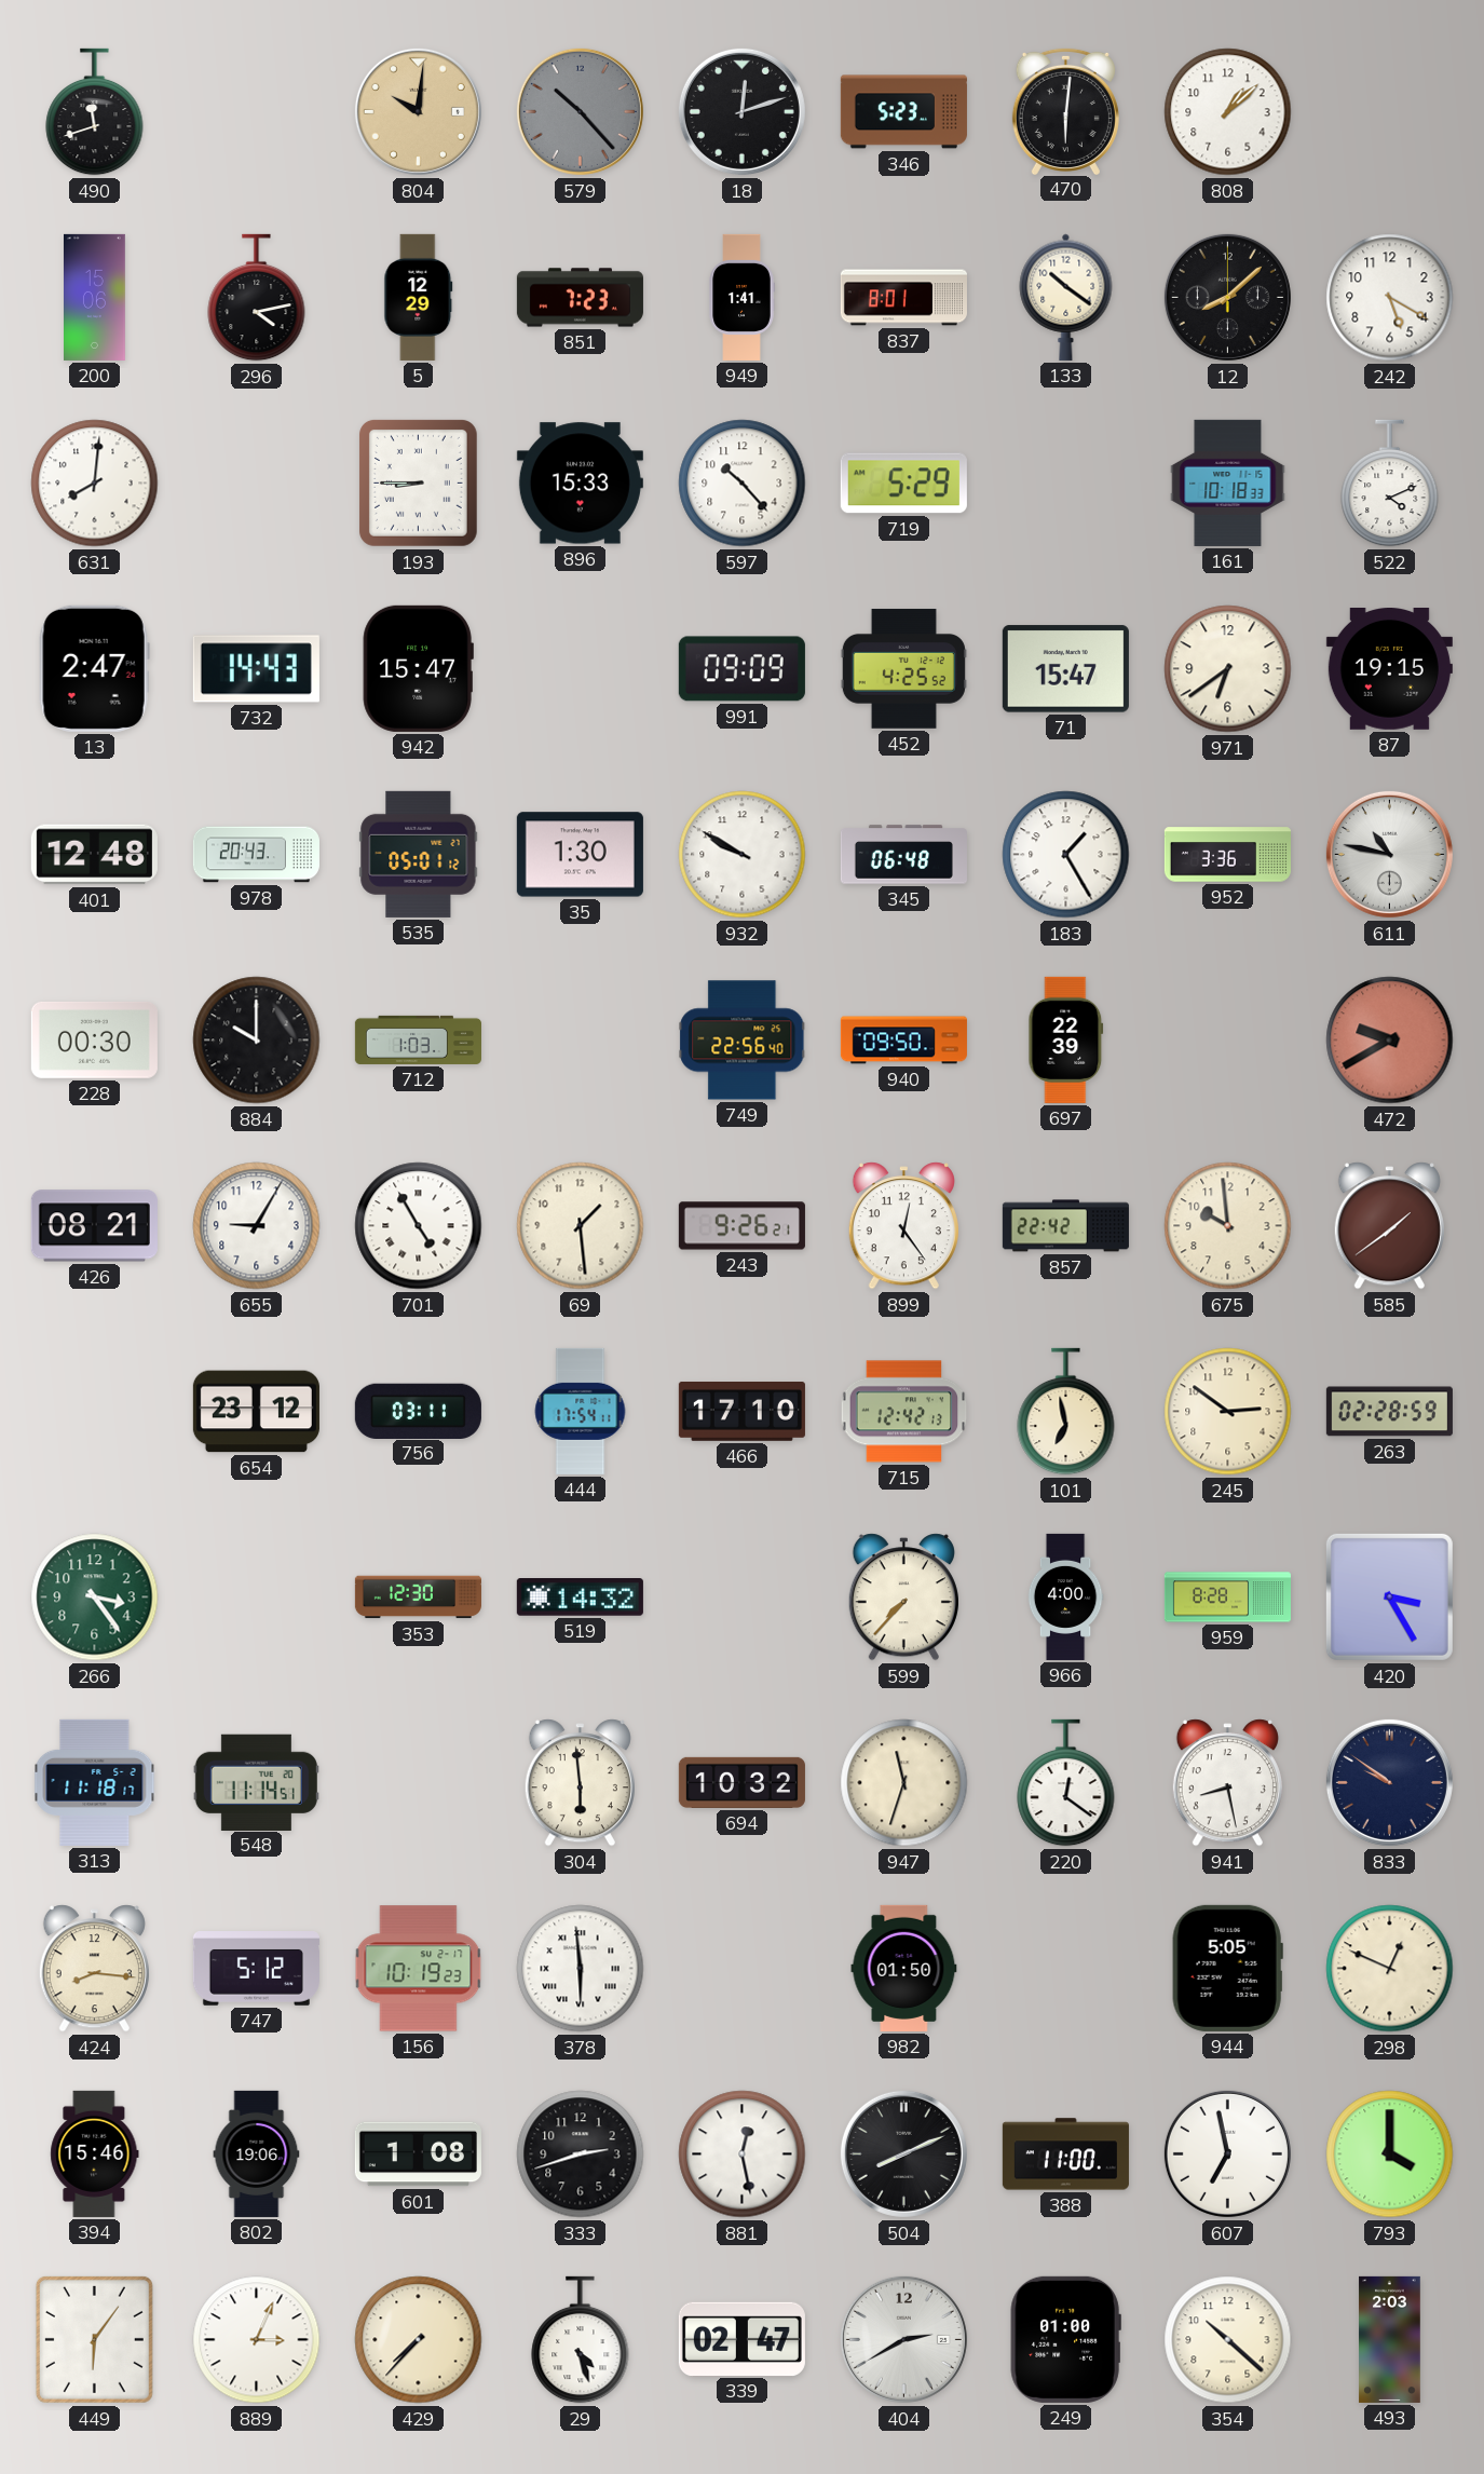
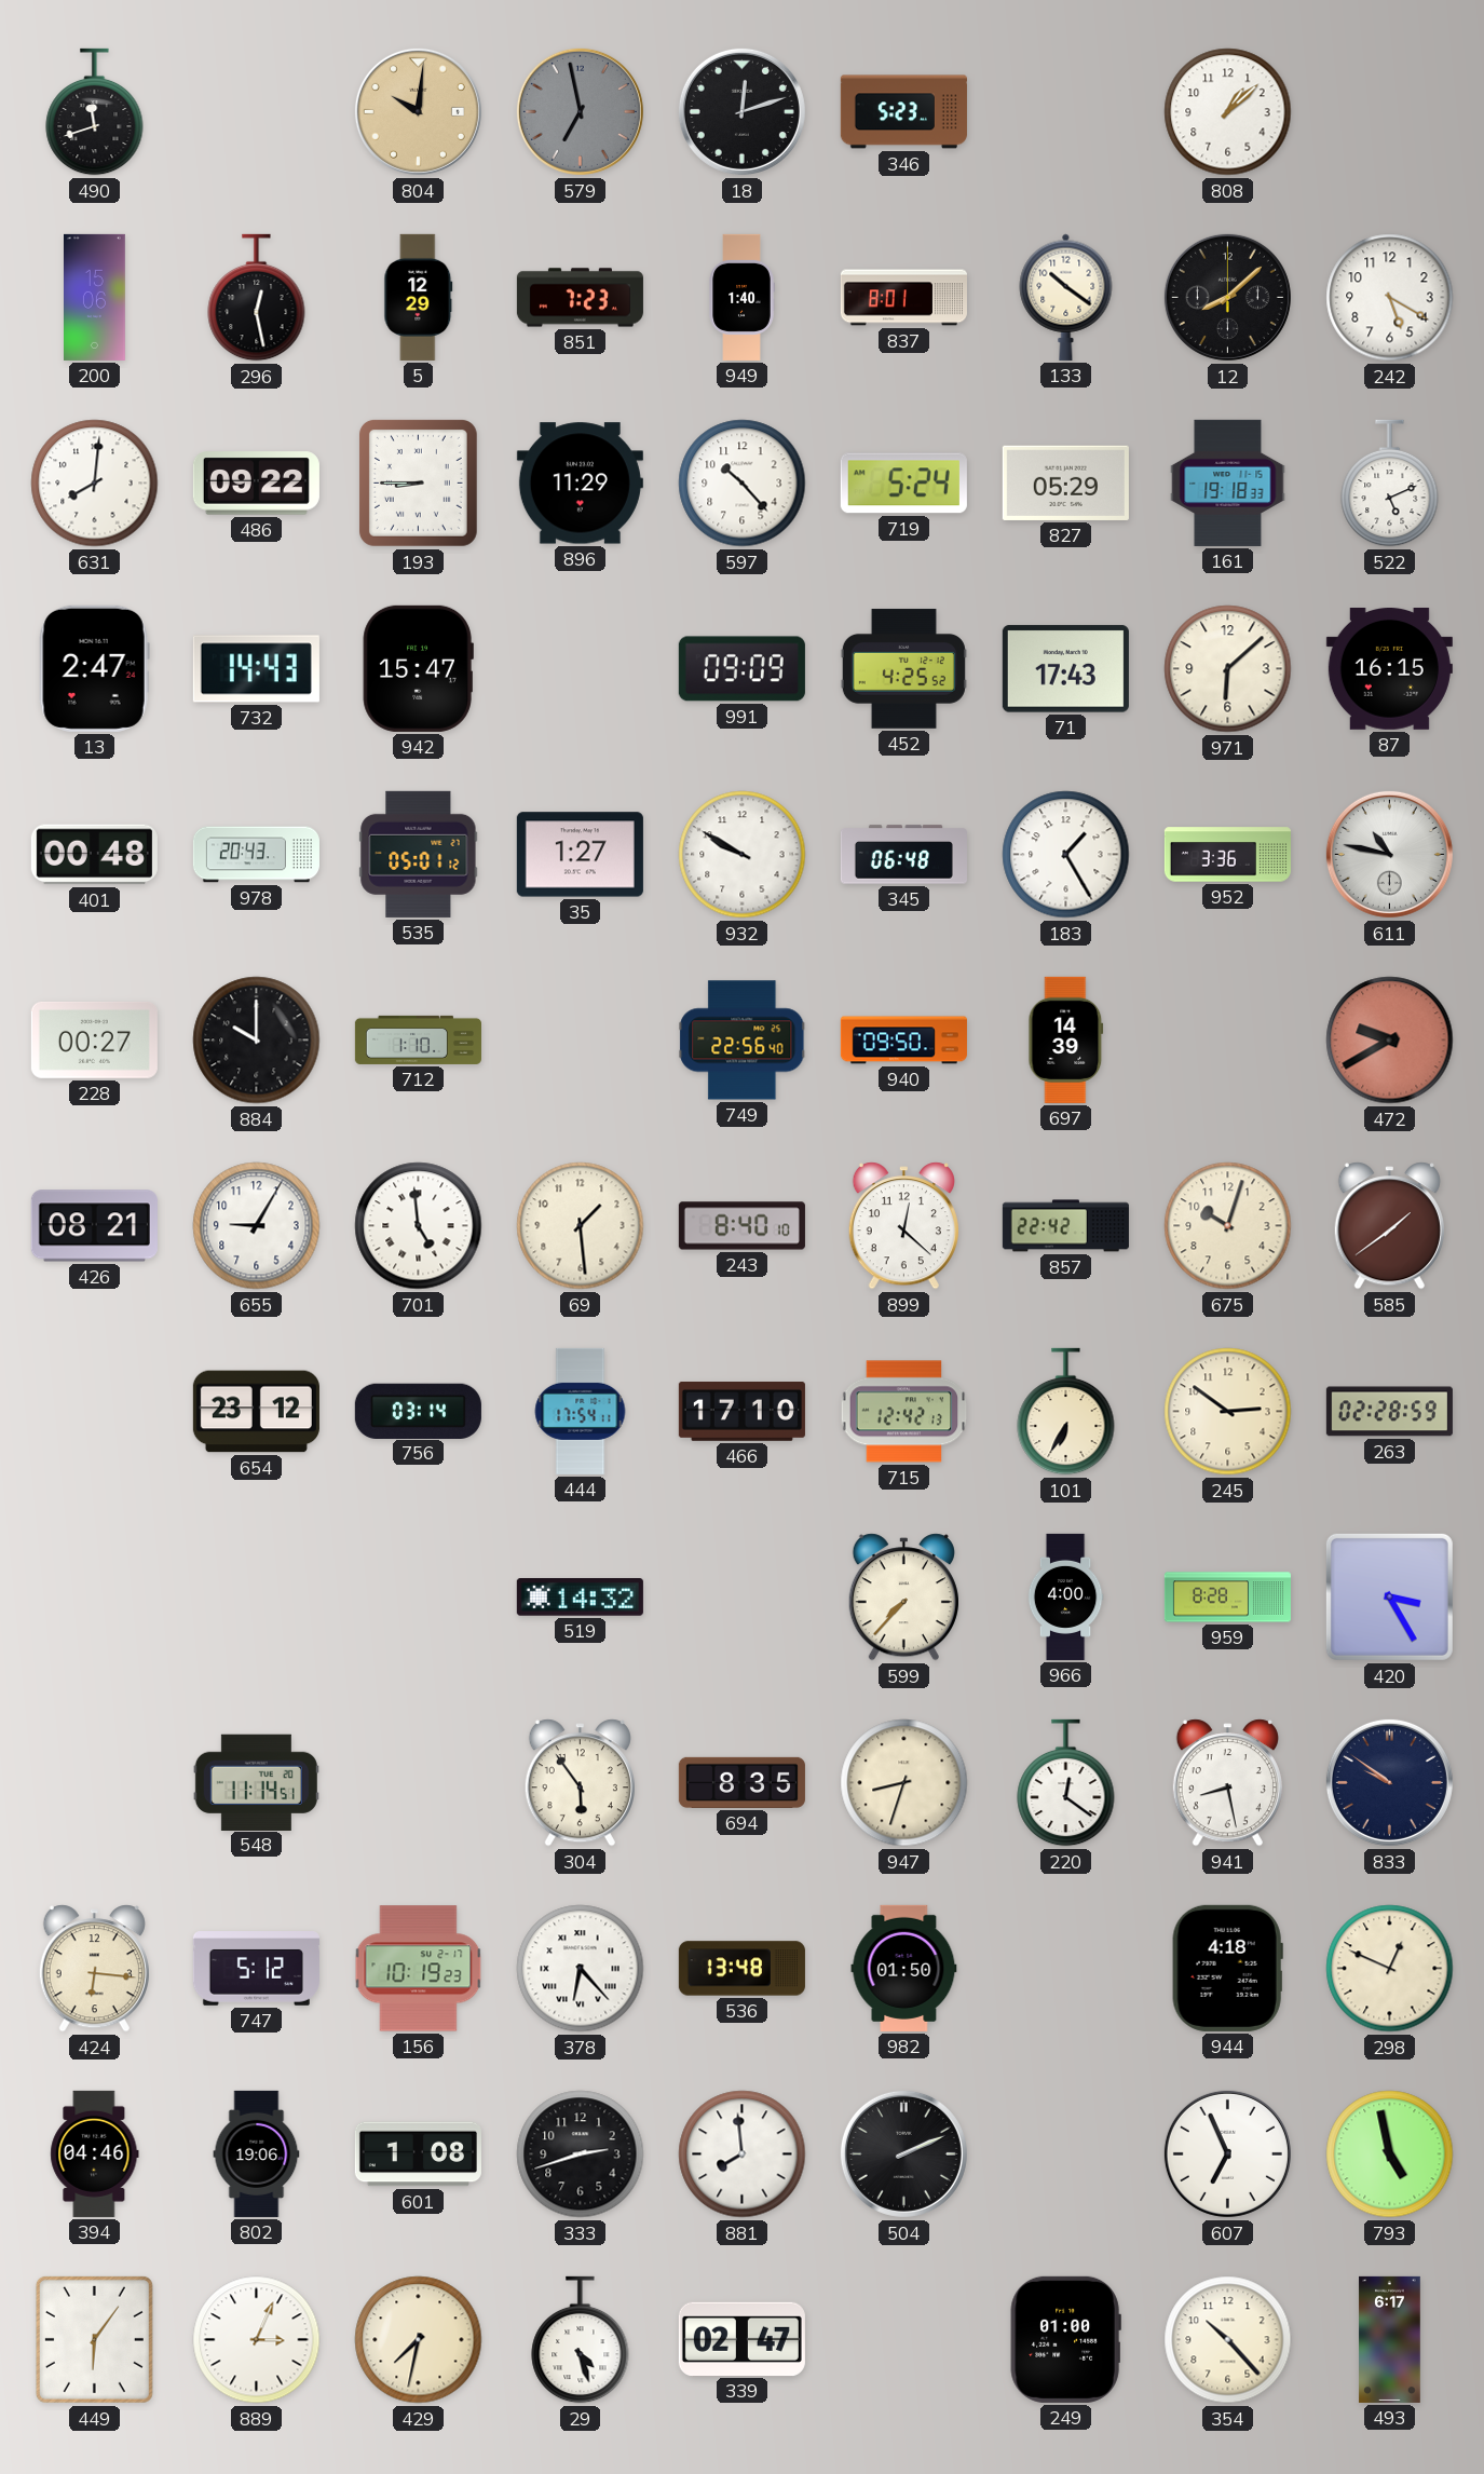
579: 10:23 -> 6:58
470: 6:01 -> none
296: 4:13 -> 12:28
949: 1:41 -> 1:40
486: none -> 09:22
896: 15:33 -> 11:29
719: 5:29 -> 5:24
827: none -> 05:29
161: 10:18 -> 19:18
522: 4:11 -> 5:11
71: 15:47 -> 17:43
971: 6:39 -> 6:08
87: 19:15 -> 16:15
401: 12:48 -> 00:48
35: 1:30 -> 1:27
228: 00:30 -> 00:27
712: 1:03 -> 1:10
697: 22:39 -> 14:39
701: 4:55 -> 4:59
243: 9:26 -> 8:40
899: 12:24 -> 12:22
675: 9:59 -> 10:03
756: 03:11 -> 03:14
101: 6:58 -> 6:35
266: 3:24 -> none
353: 12:30 -> none
313: 11:18 -> none
304: 5:59 -> 5:54
694: 10:32 -> 8:35
947: 11:33 -> 8:33
424: 8:16 -> 6:16
378: 5:59 -> 6:23
536: none -> 13:48
944: 5:05 -> 4:18
394: 15:46 -> 04:46
881: 12:28 -> 7:59
504: 8:11 -> 2:11
388: 11:00 -> none
607: 6:58 -> 6:56
793: 4:00 -> 4:58
429: 7:37 -> 7:32
404: 2:40 -> none
354: 10:22 -> 10:23
493: 2:03 -> 6:17
